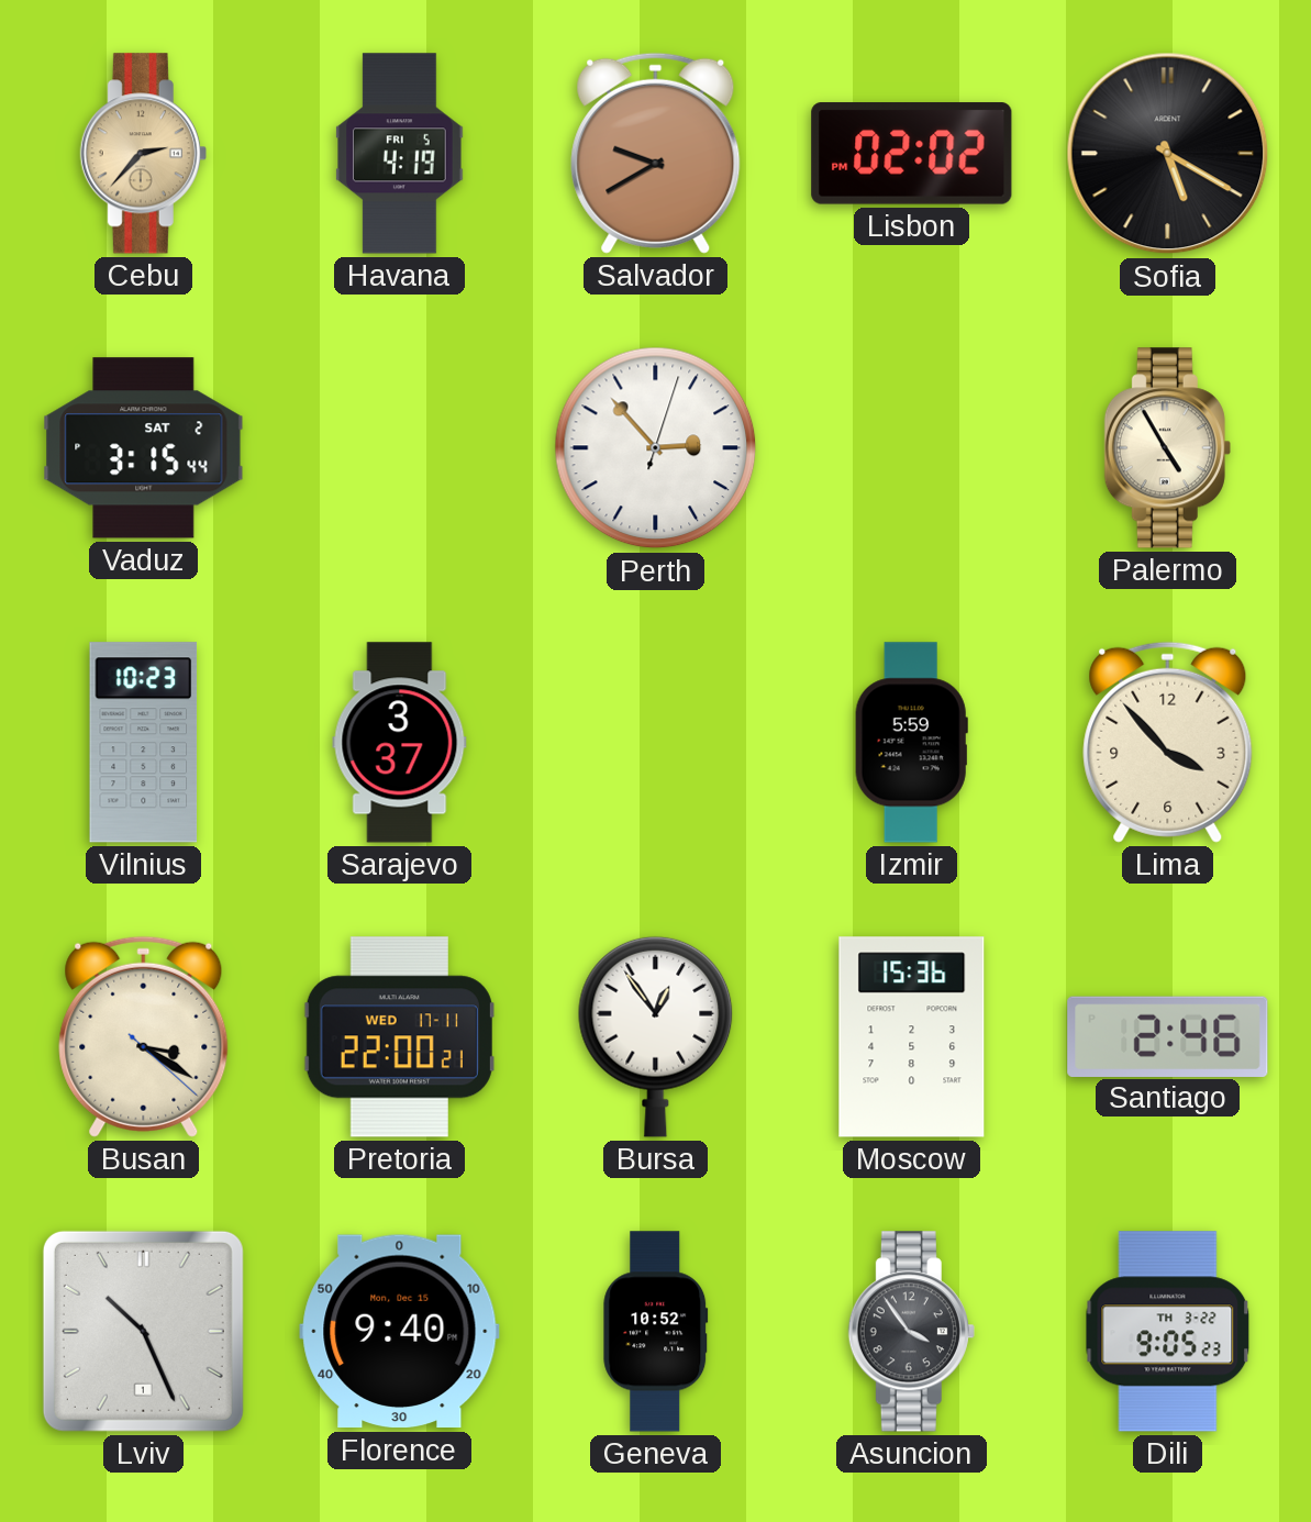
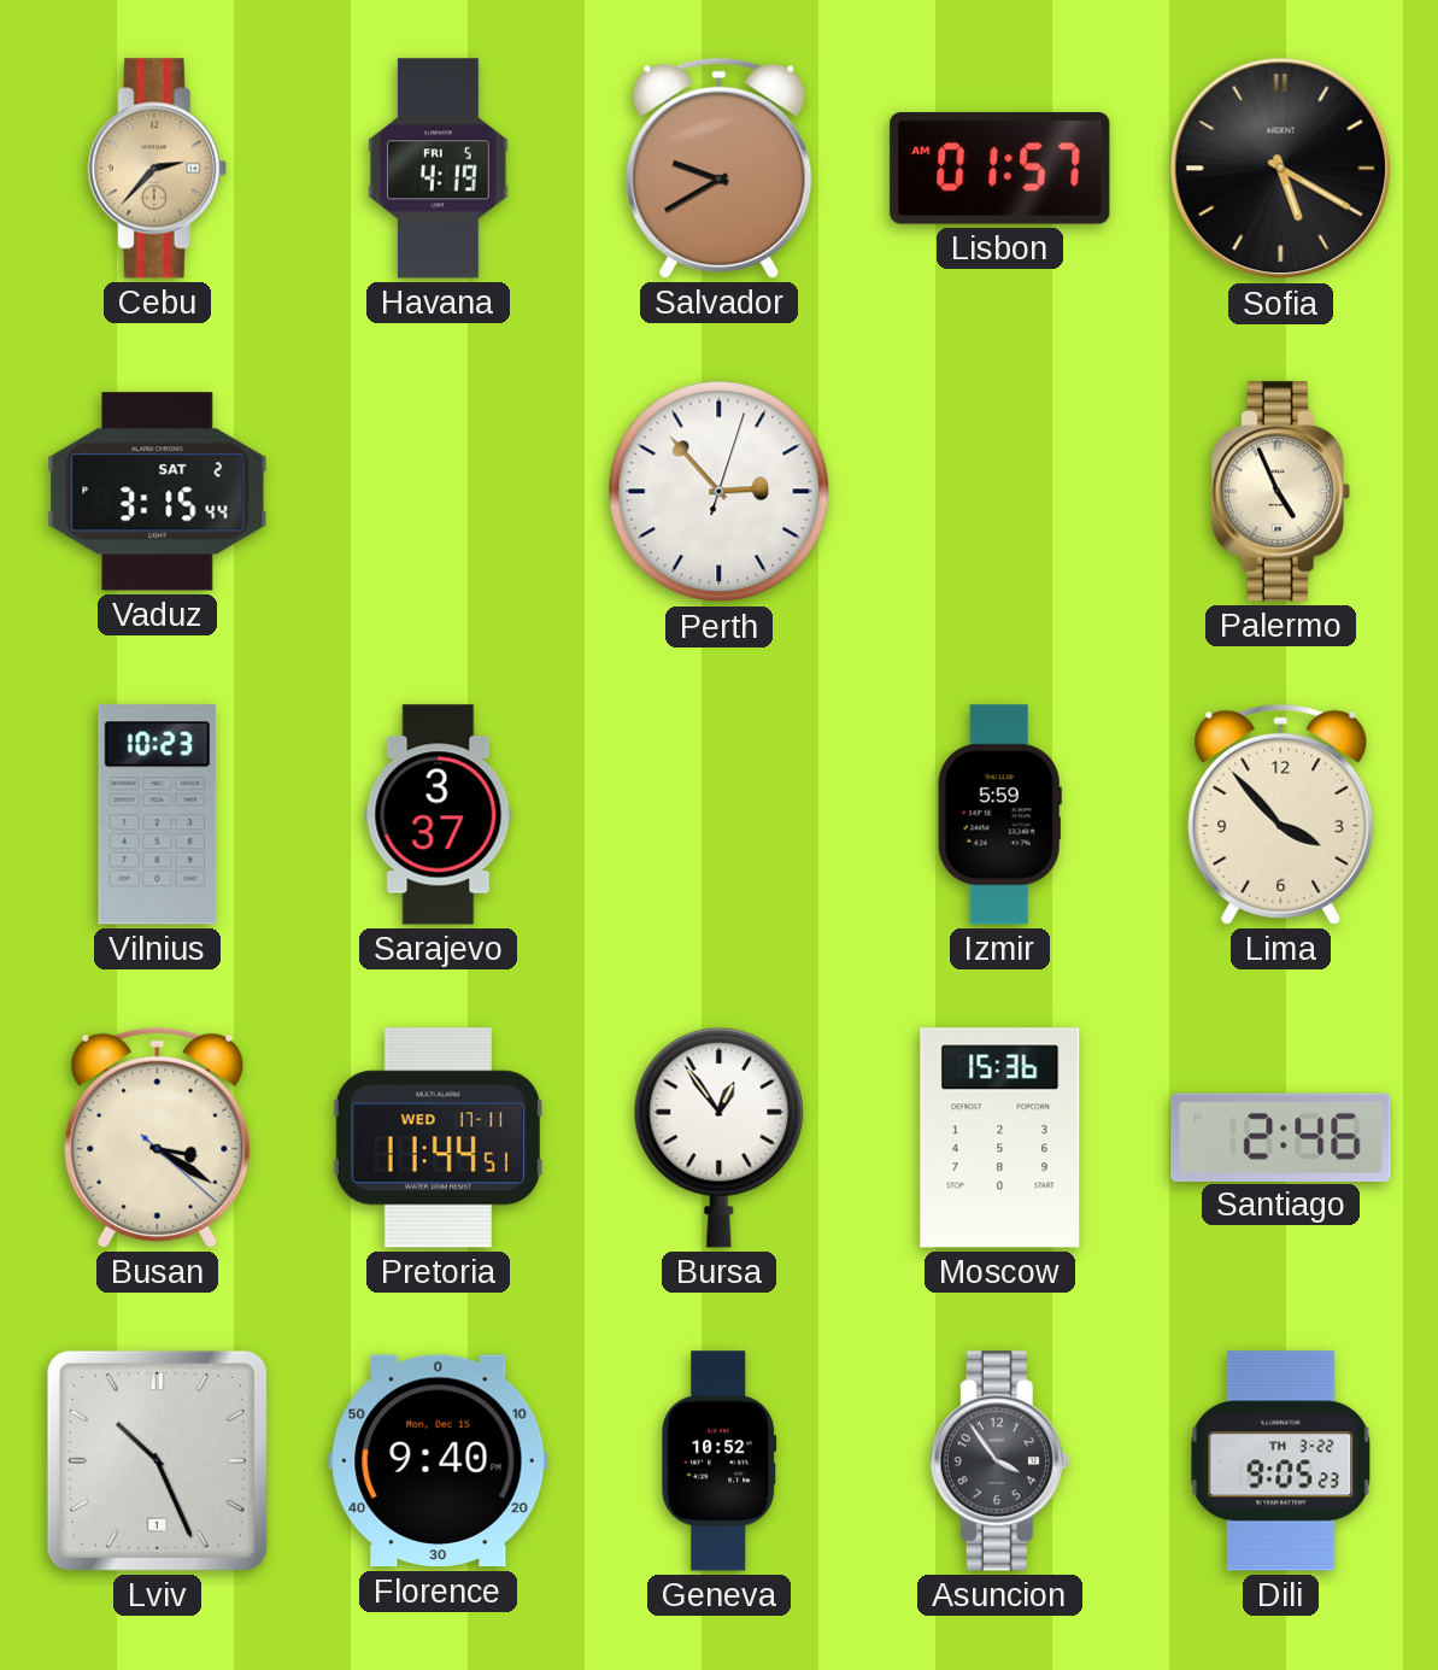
Lisbon: 02:02 -> 01:57
Palermo: 4:55 -> 4:56
Pretoria: 22:00 -> 11:44
